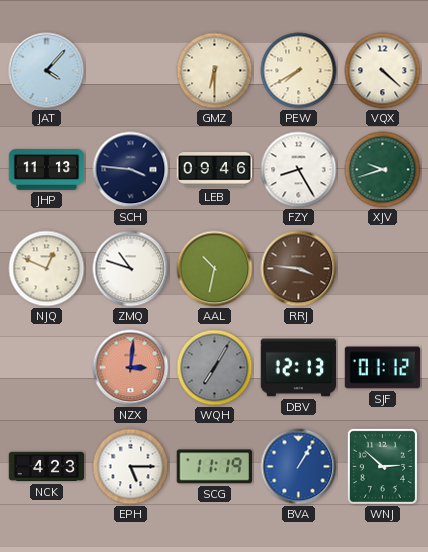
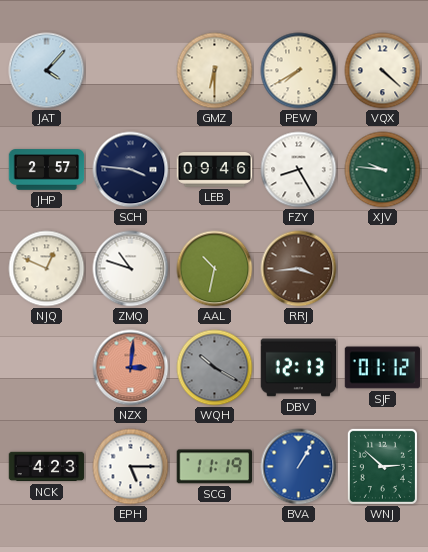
JHP: 11:13 -> 2:57
XJV: 9:42 -> 9:46
RRJ: 3:46 -> 3:44
WQH: 7:05 -> 10:20
